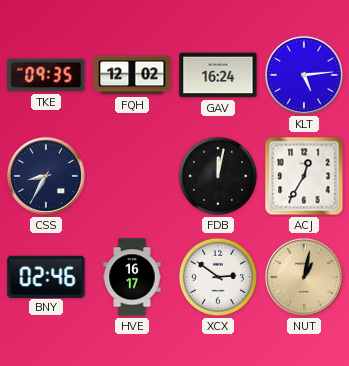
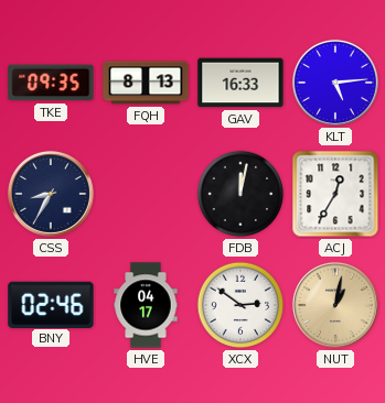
FQH: 12:02 -> 8:13
GAV: 16:24 -> 16:33
HVE: 16:17 -> 04:17
